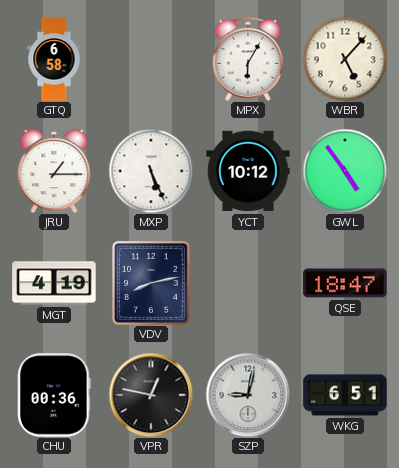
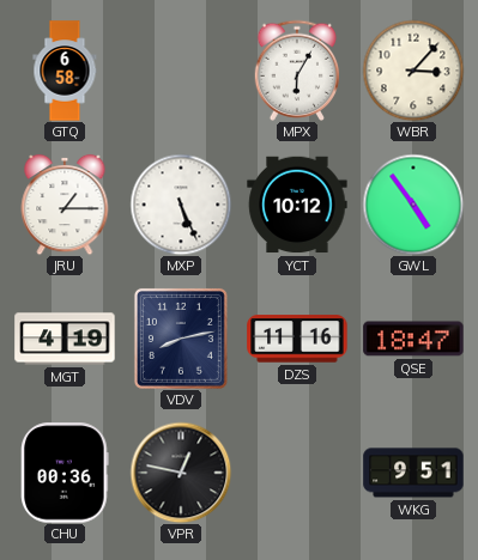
WBR: 5:07 -> 3:07
DZS: none -> 11:16
SZP: 9:02 -> none
WKG: 6:51 -> 9:51
